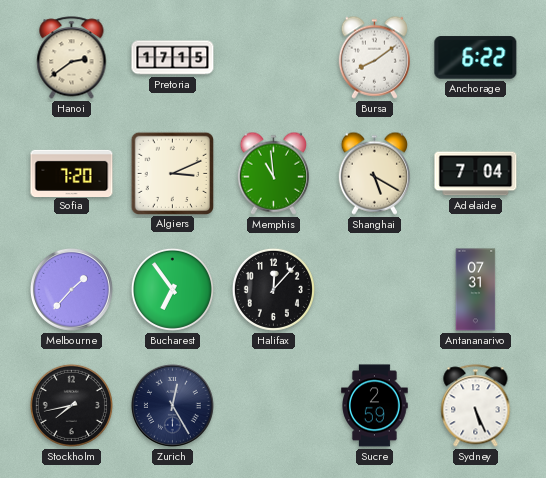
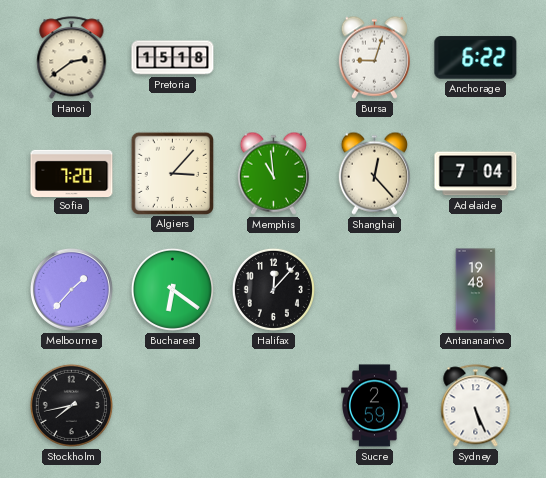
Pretoria: 17:15 -> 15:18
Bursa: 8:09 -> 9:03
Algiers: 3:11 -> 3:07
Shanghai: 5:20 -> 12:23
Bucharest: 6:54 -> 6:21
Antananarivo: 07:31 -> 19:48
Zurich: 12:25 -> none
